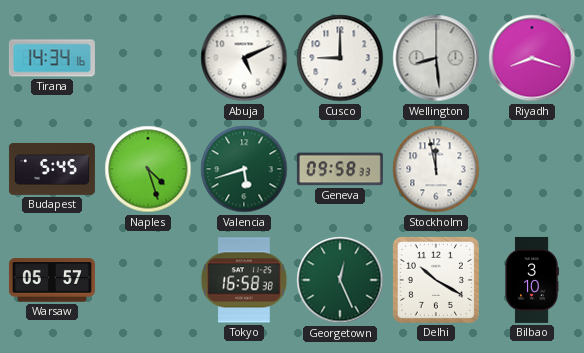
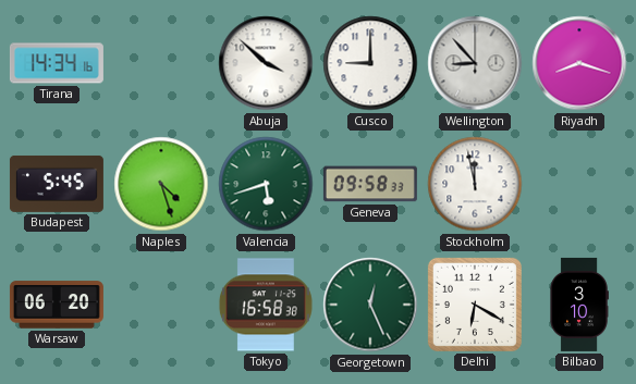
Abuja: 5:11 -> 3:52
Wellington: 8:29 -> 8:53
Warsaw: 05:57 -> 06:20
Delhi: 10:20 -> 6:20
